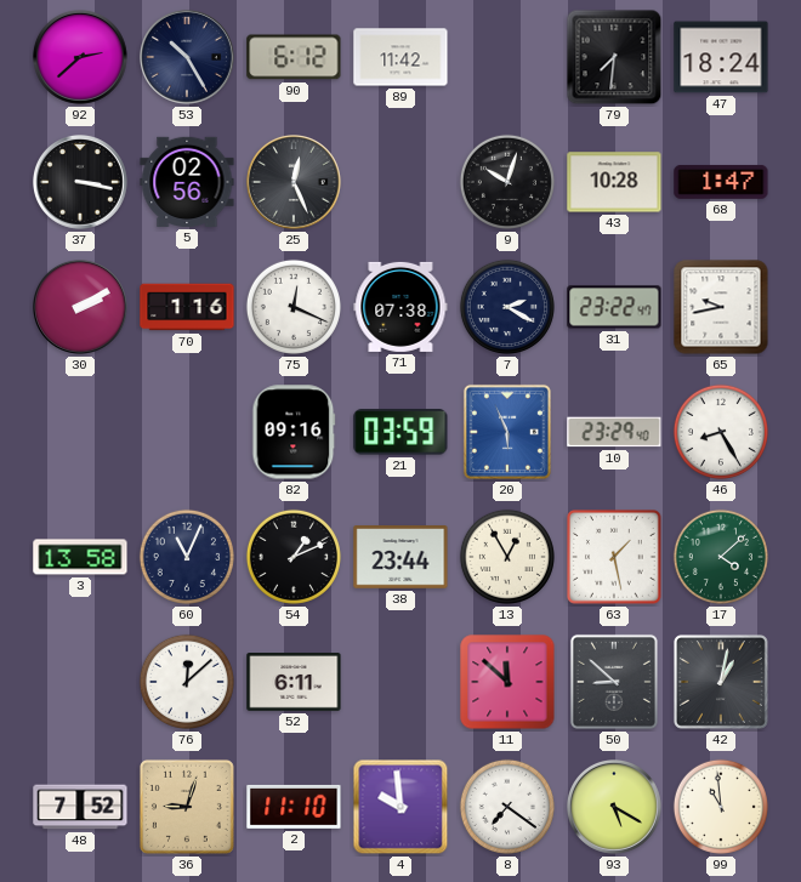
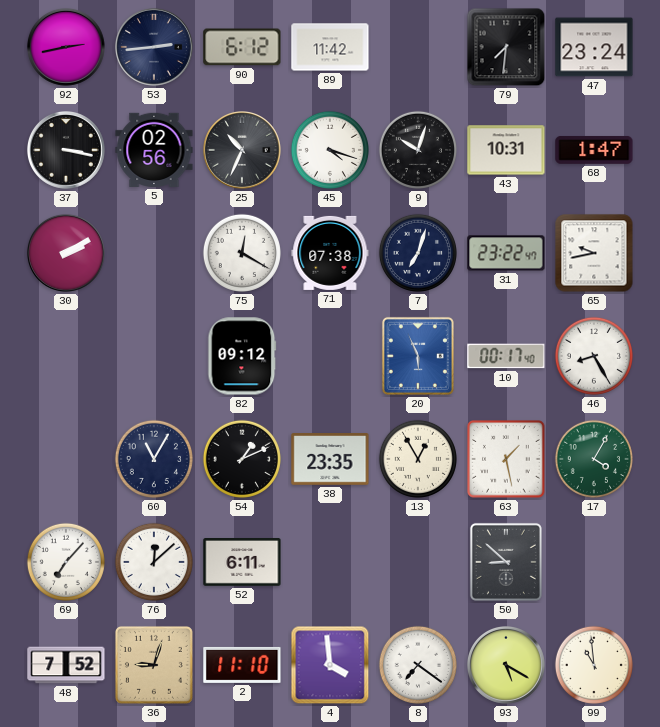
92: 2:38 -> 2:43
53: 10:25 -> 2:44
47: 18:24 -> 23:24
25: 12:26 -> 10:34
45: none -> 4:18
43: 10:28 -> 10:31
70: 1:16 -> none
75: 12:19 -> 12:20
7: 2:20 -> 7:03
82: 09:16 -> 09:12
21: 03:59 -> none
10: 23:29 -> 00:17
3: 13:58 -> none
60: 11:04 -> 11:05
38: 23:44 -> 23:35
17: 4:08 -> 4:05
69: none -> 7:07
11: 11:52 -> none
42: 1:02 -> none
4: 9:59 -> 3:59
